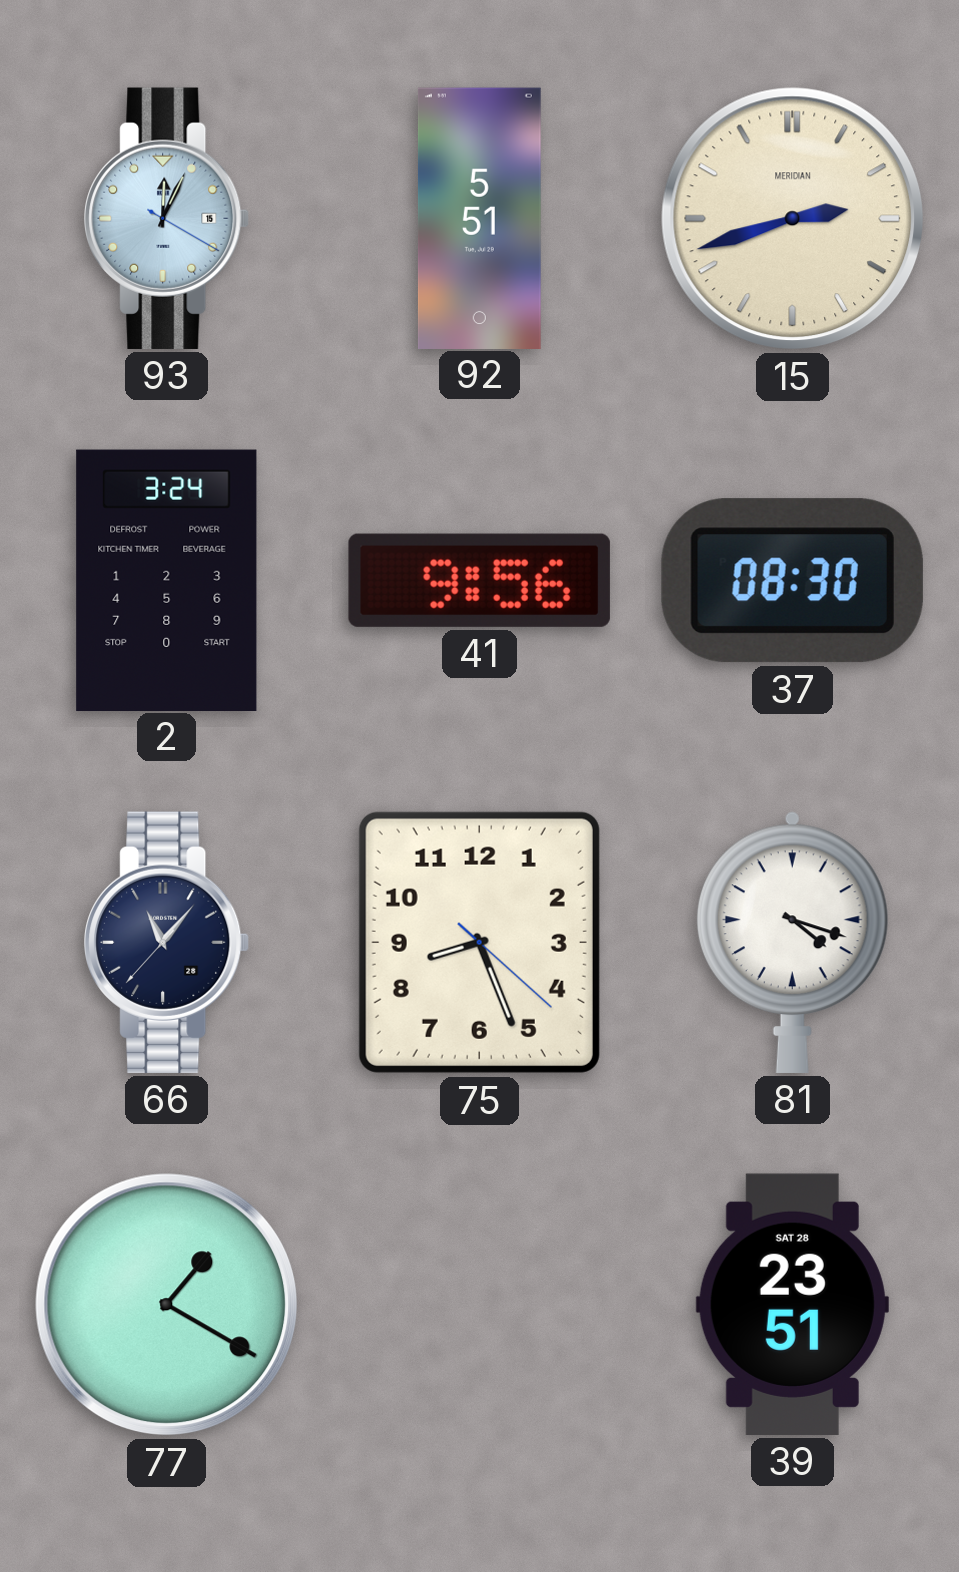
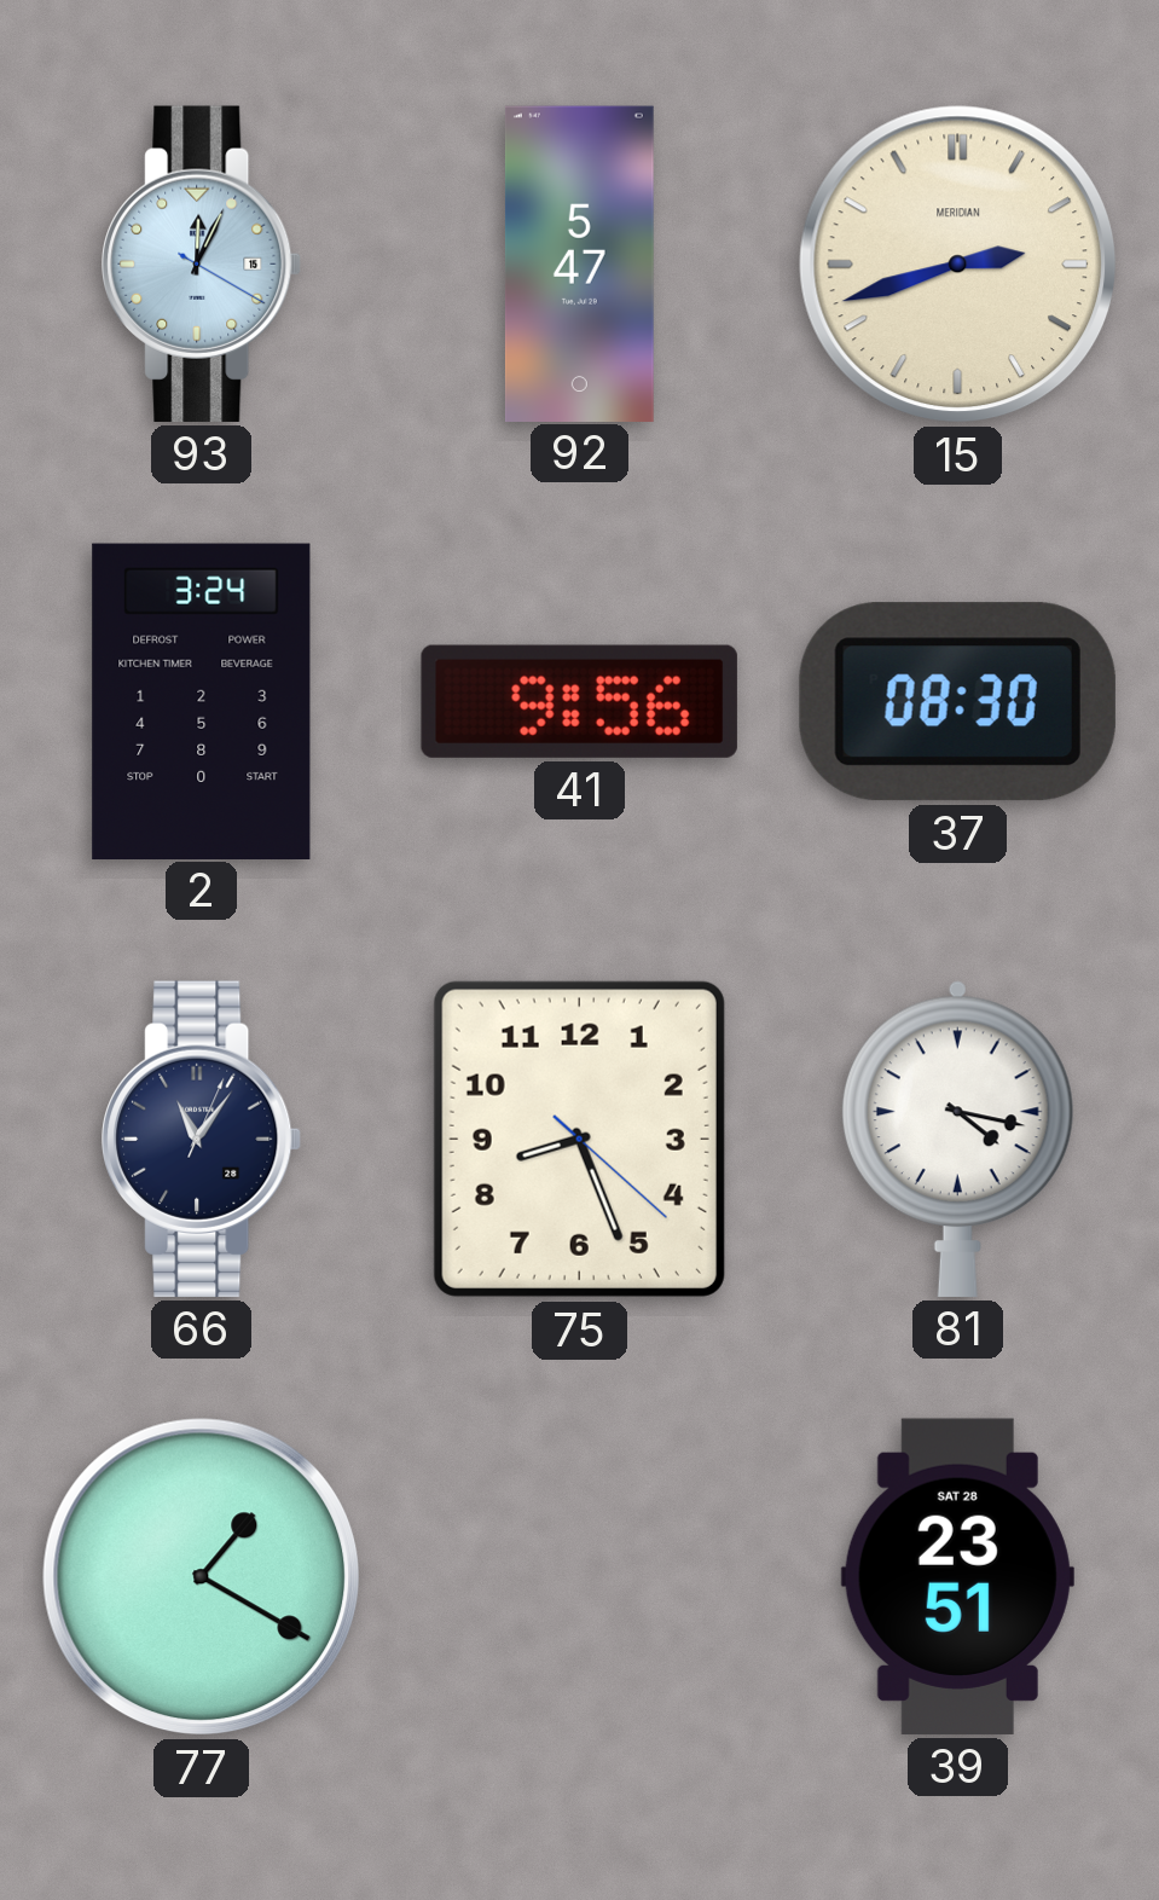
92: 5:51 -> 5:47
66: 11:06:37 -> 11:06:04
81: 4:18 -> 4:17
